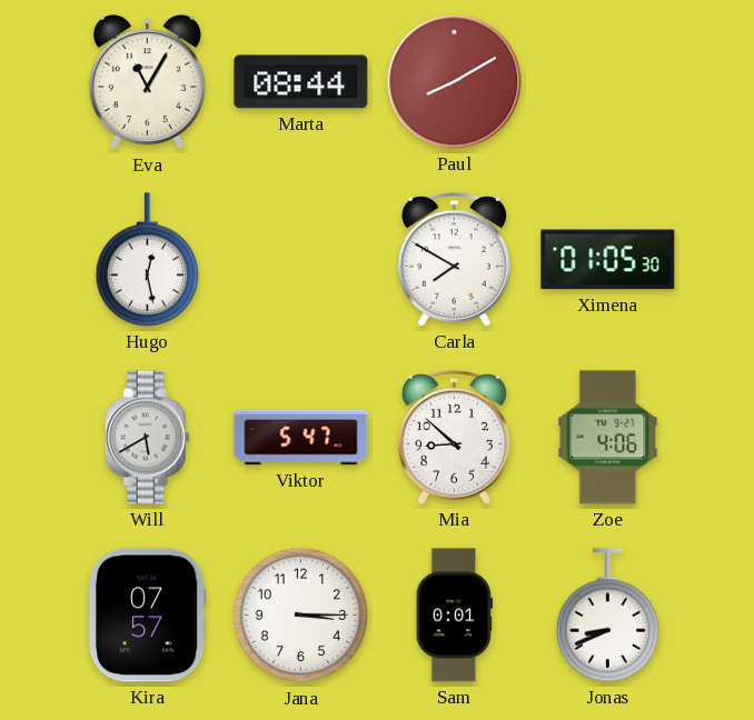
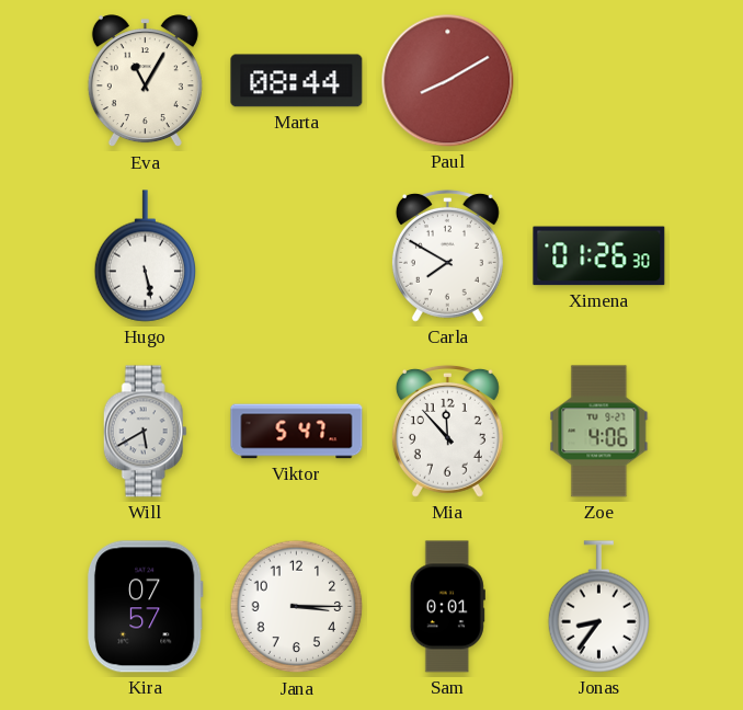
Hugo: 12:28 -> 5:28
Ximena: 01:05 -> 01:26
Mia: 8:52 -> 11:53
Jonas: 8:41 -> 8:36
